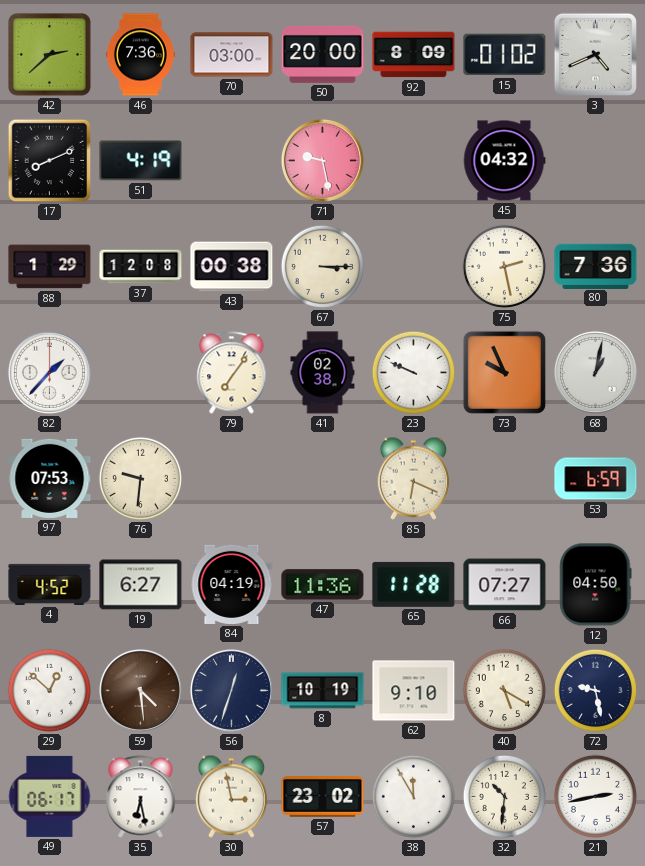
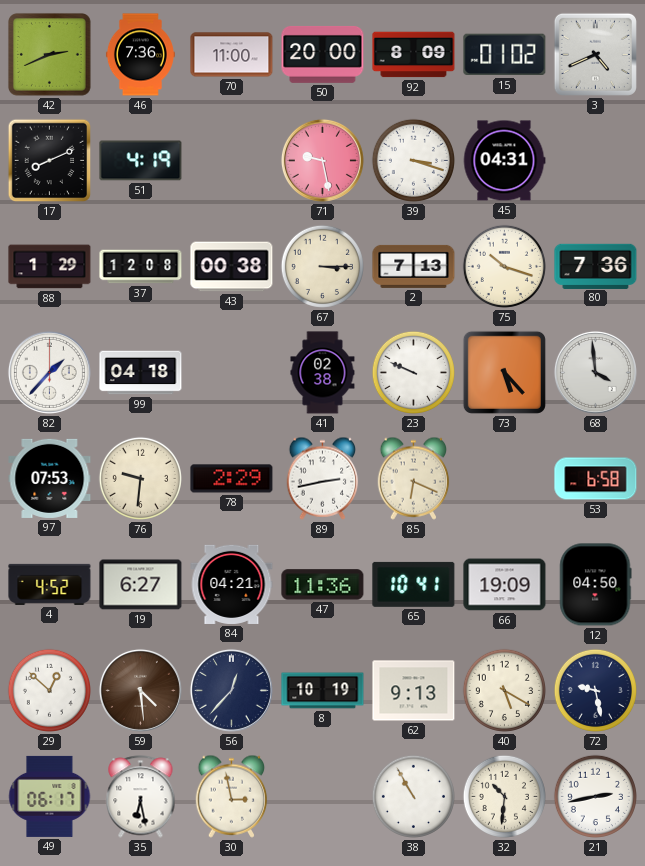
42: 2:38 -> 2:41
70: 03:00 -> 11:00
39: none -> 3:18
45: 04:32 -> 04:31
2: none -> 7:13
75: 2:28 -> 10:18
99: none -> 04:18
79: 7:06 -> none
73: 9:56 -> 5:23
68: 1:02 -> 3:59
78: none -> 2:29
89: none -> 2:43
53: 6:59 -> 6:58
84: 04:19 -> 04:21
65: 11:28 -> 10:41
66: 07:27 -> 19:09
56: 12:33 -> 12:37
62: 9:10 -> 9:13
57: 23:02 -> none
38: 11:55 -> 10:55
